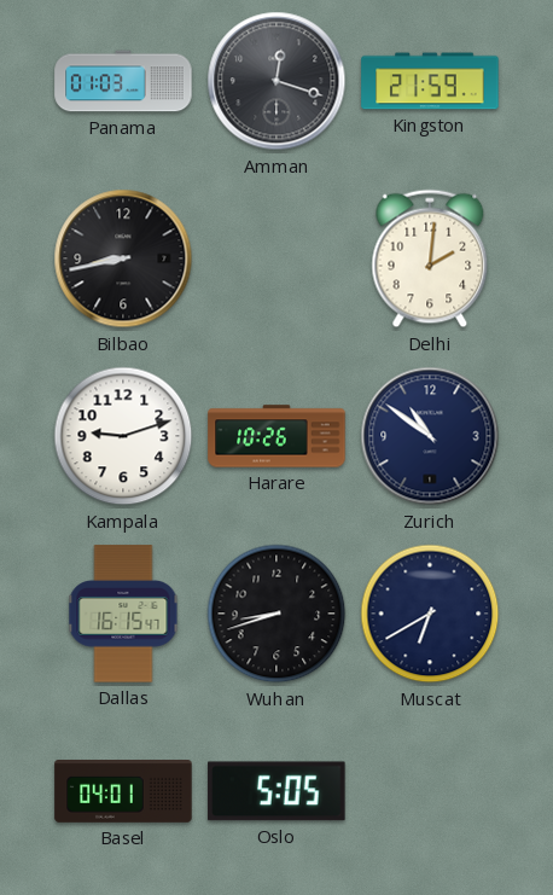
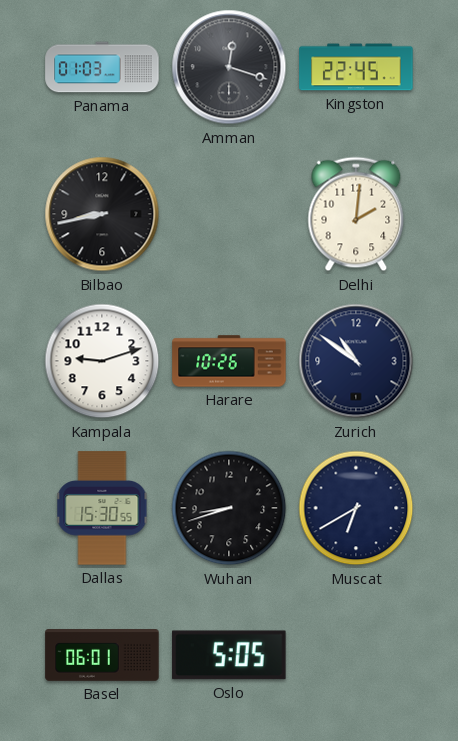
Kingston: 21:59 -> 22:45
Dallas: 16:15 -> 15:30
Basel: 04:01 -> 06:01
